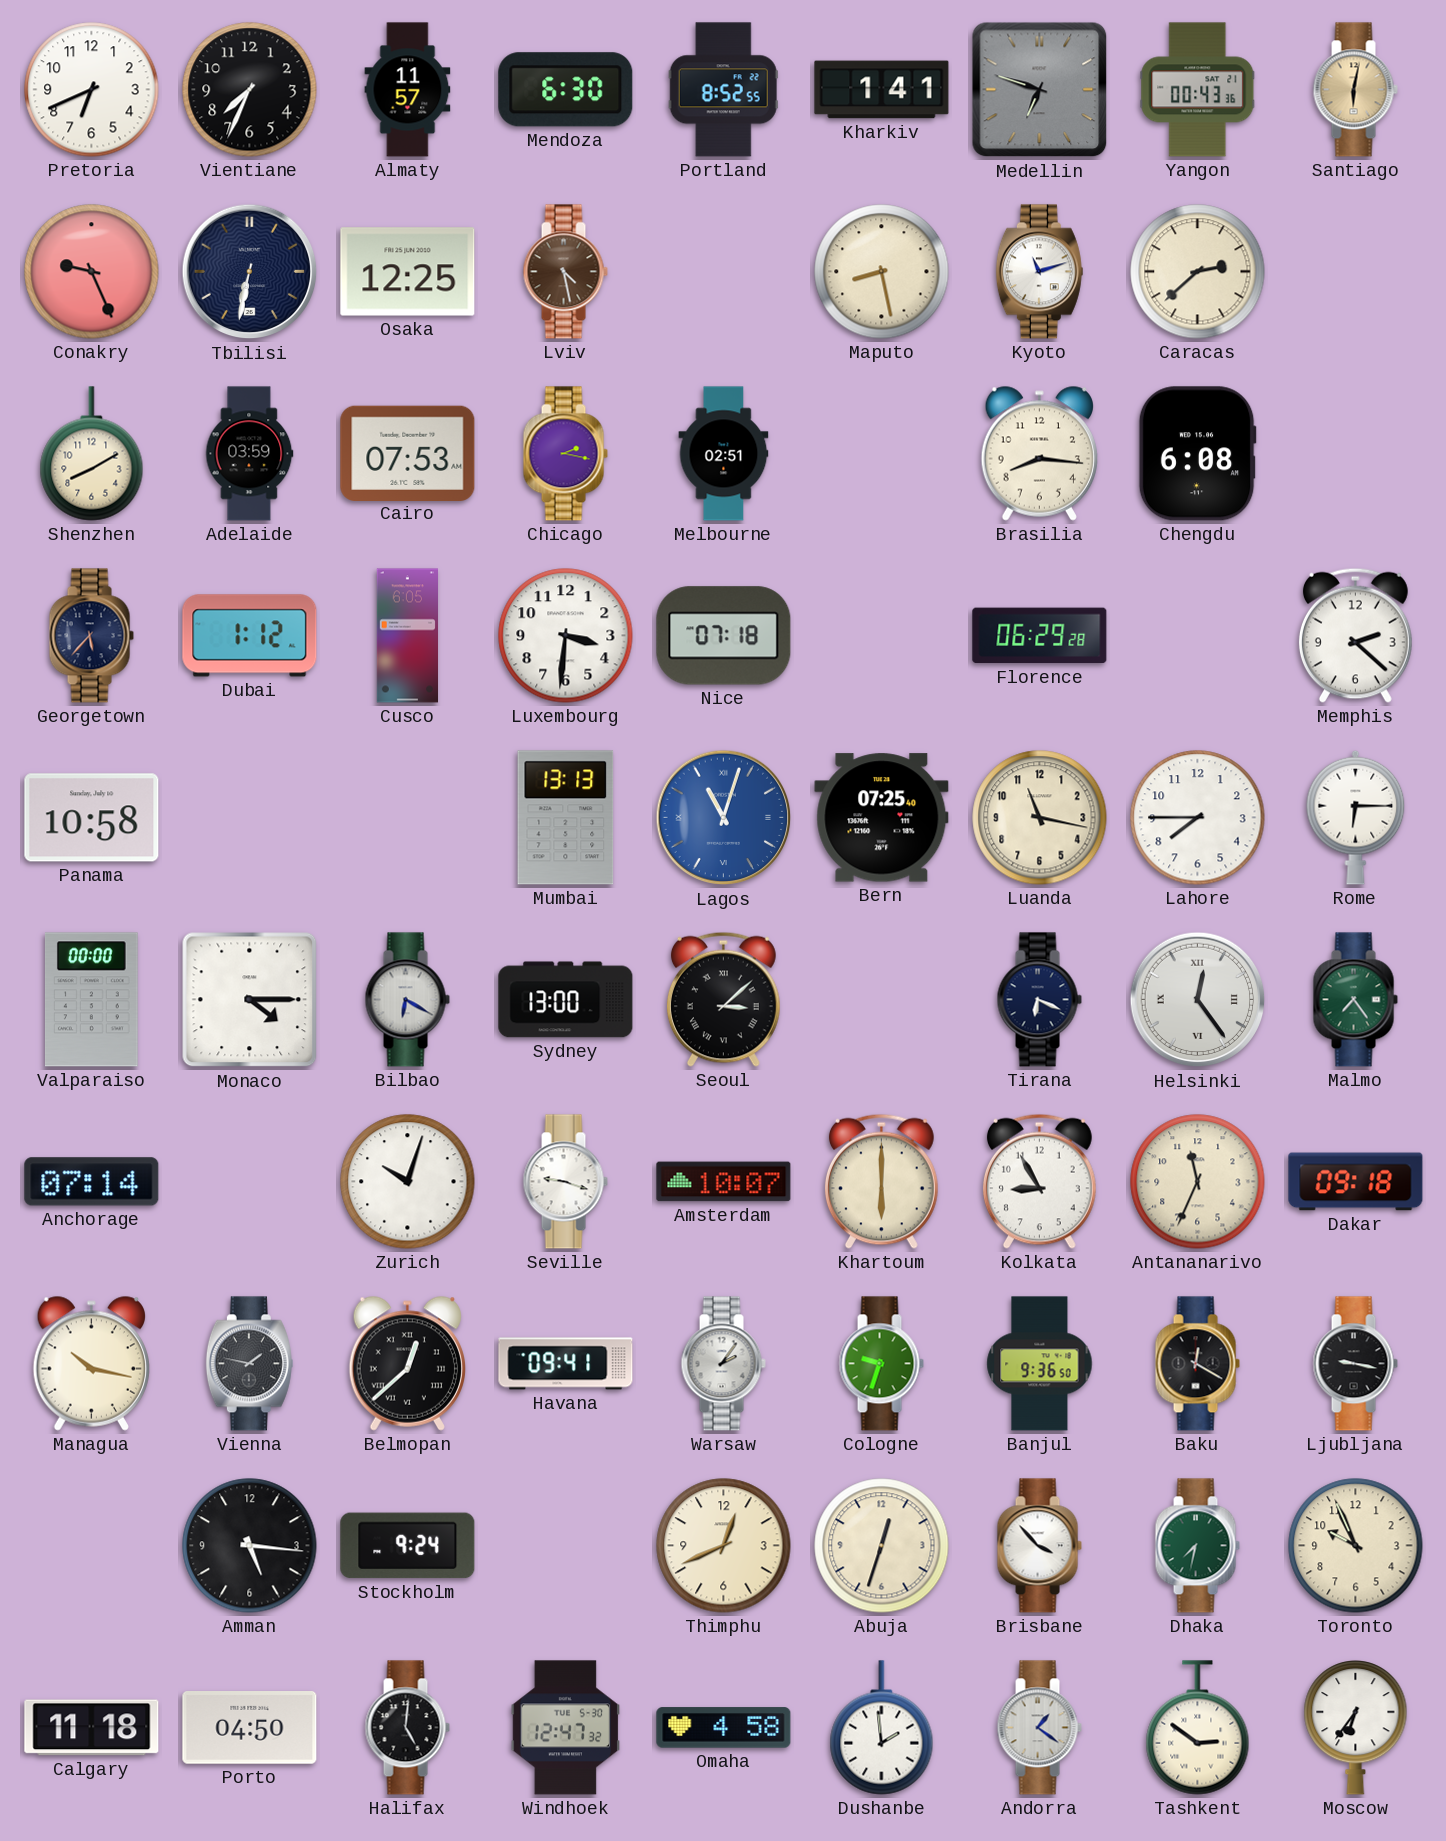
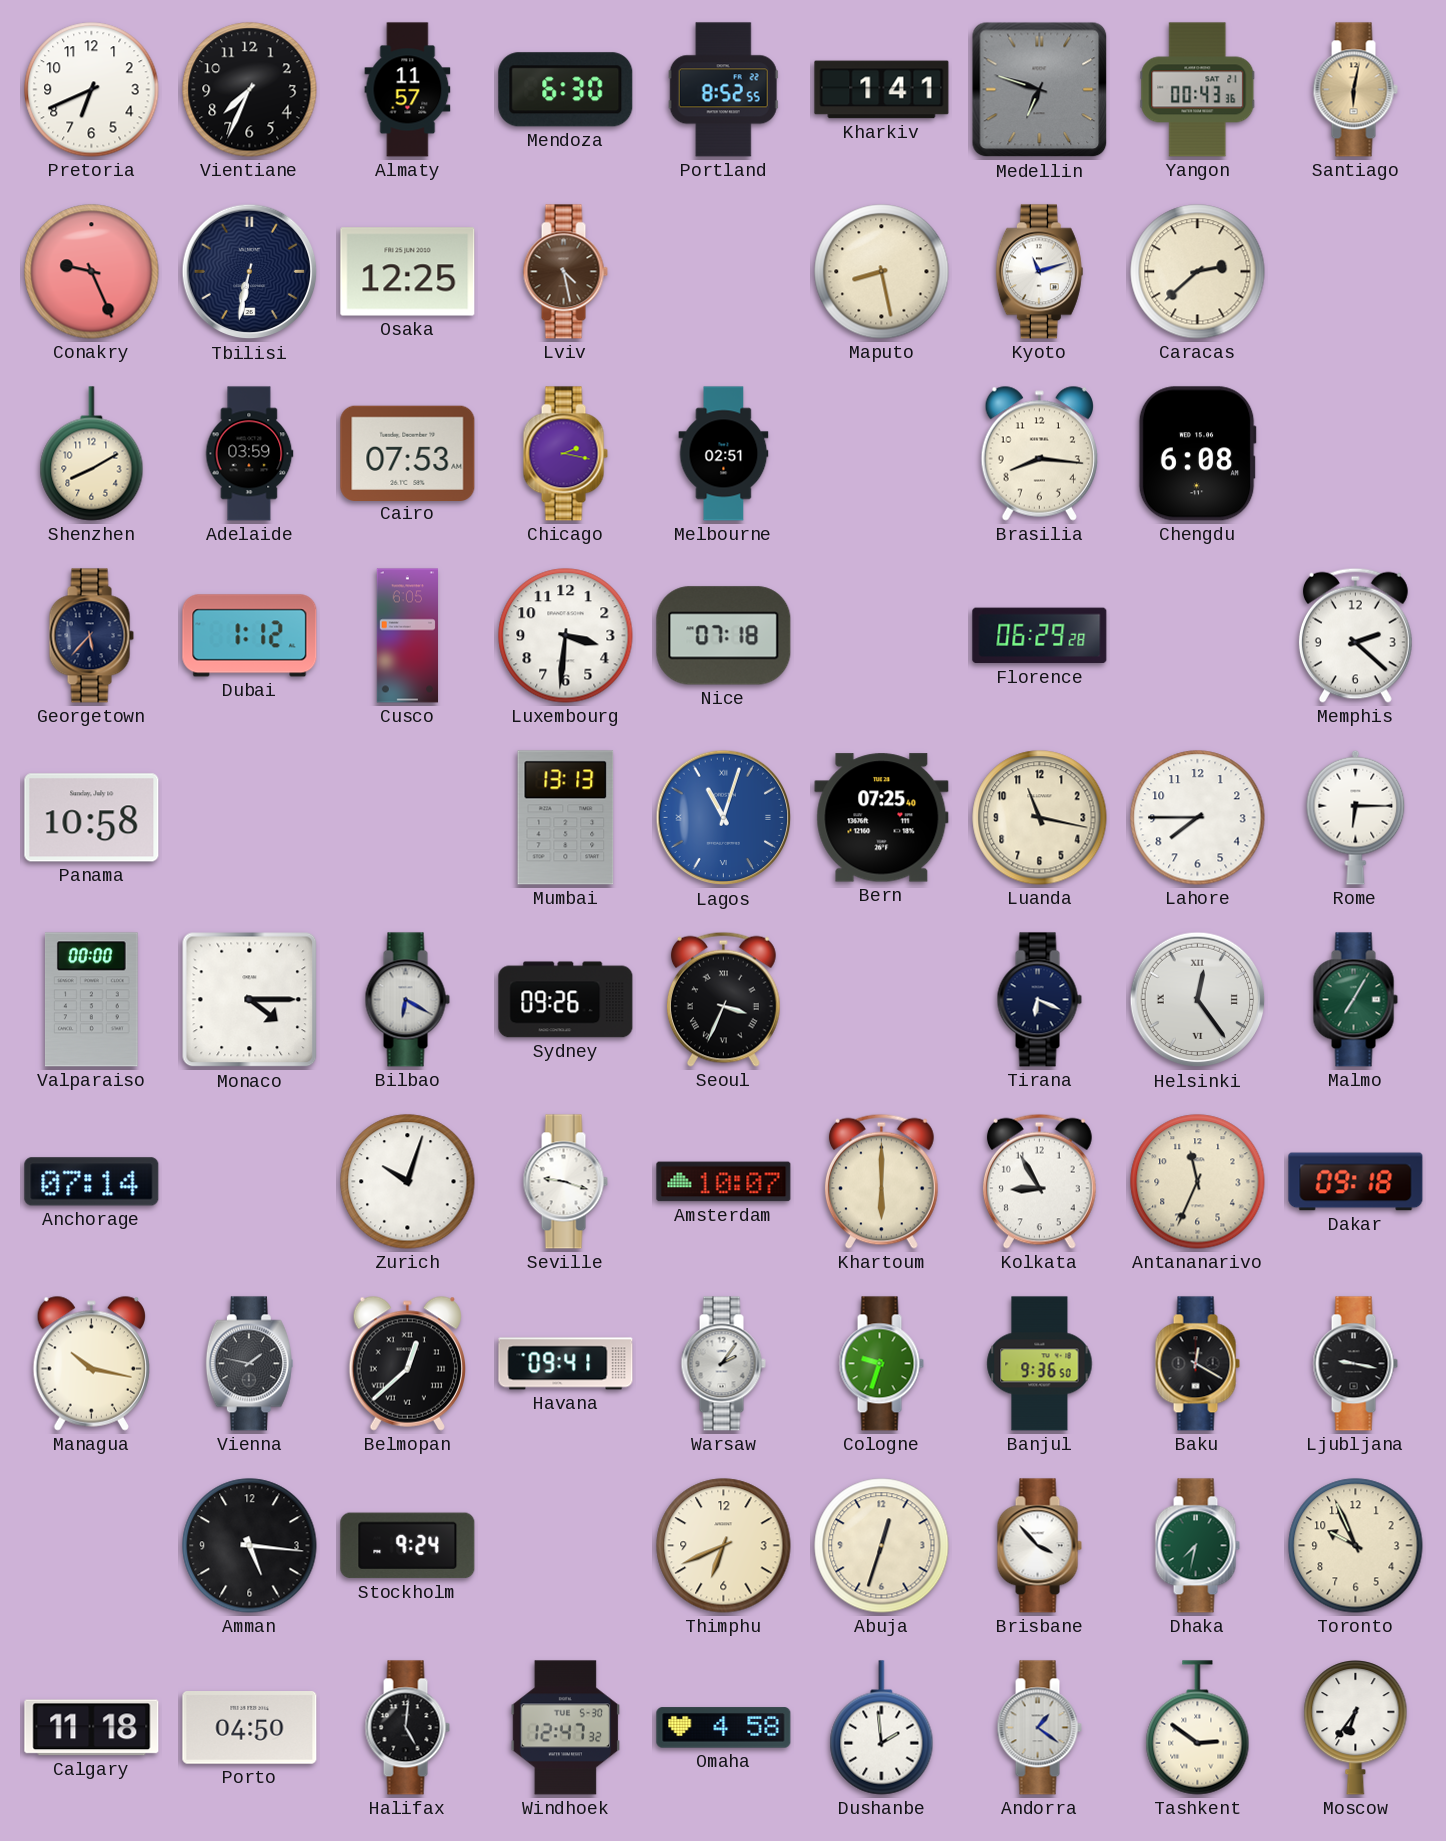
Sydney: 13:00 -> 09:26
Seoul: 3:08 -> 3:34
Malmo: 7:24 -> 7:05
Thimphu: 12:41 -> 6:41
